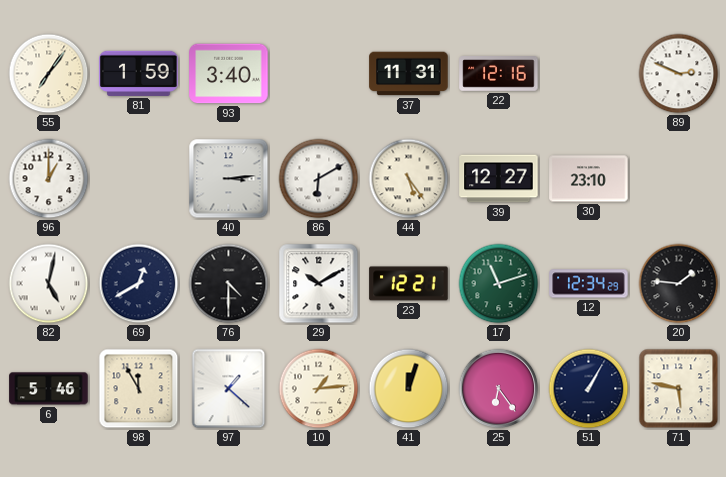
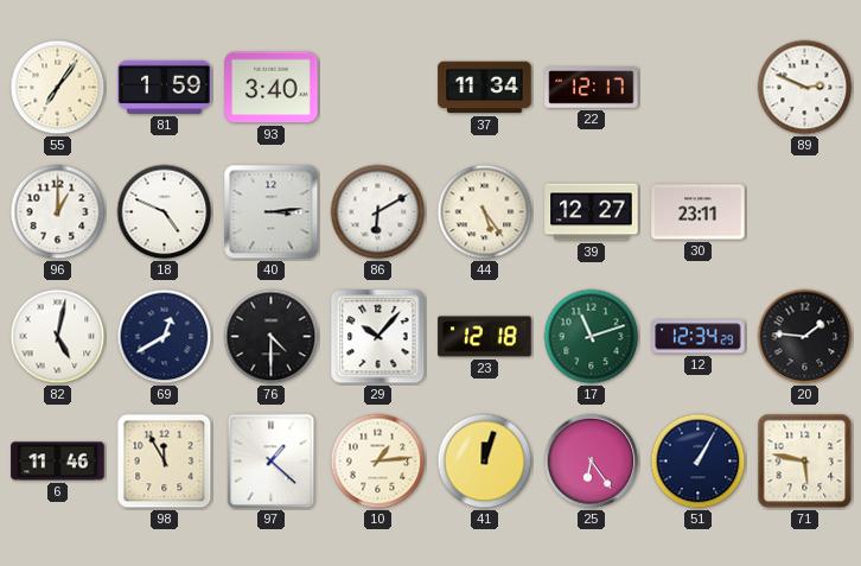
37: 11:31 -> 11:34
22: 12:16 -> 12:17
18: none -> 4:49
30: 23:10 -> 23:11
29: 10:10 -> 10:07
23: 12:21 -> 12:18
6: 5:46 -> 11:46
